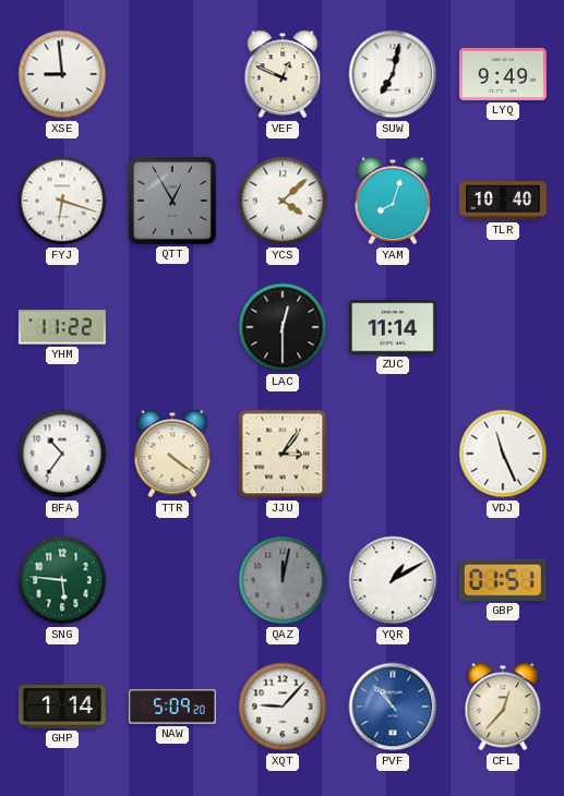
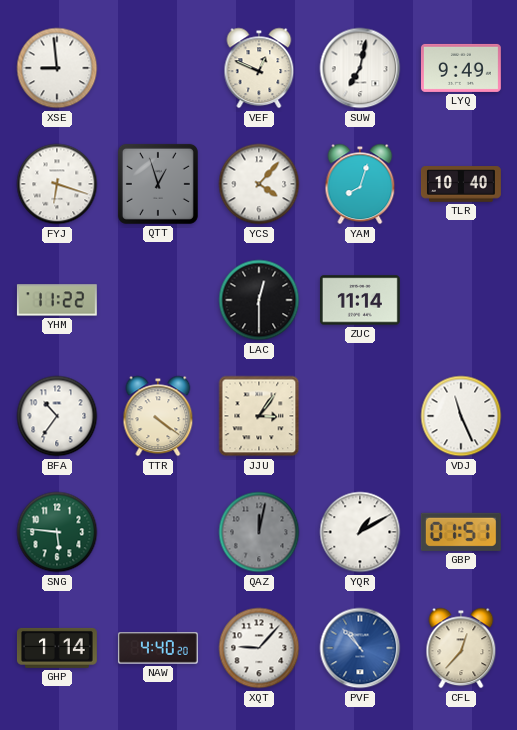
QTT: 12:55 -> 12:57
YCS: 4:08 -> 4:07
NAW: 5:09 -> 4:40
